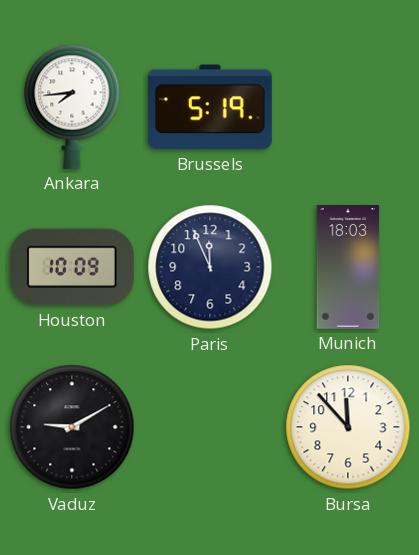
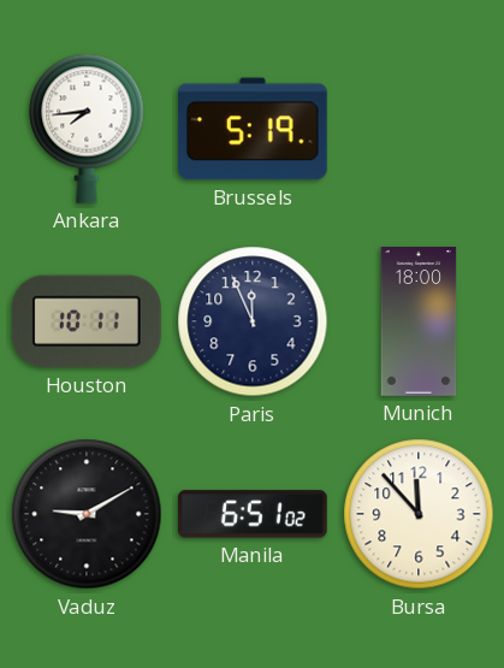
Houston: 10:09 -> 10:11
Munich: 18:03 -> 18:00
Manila: none -> 6:51
